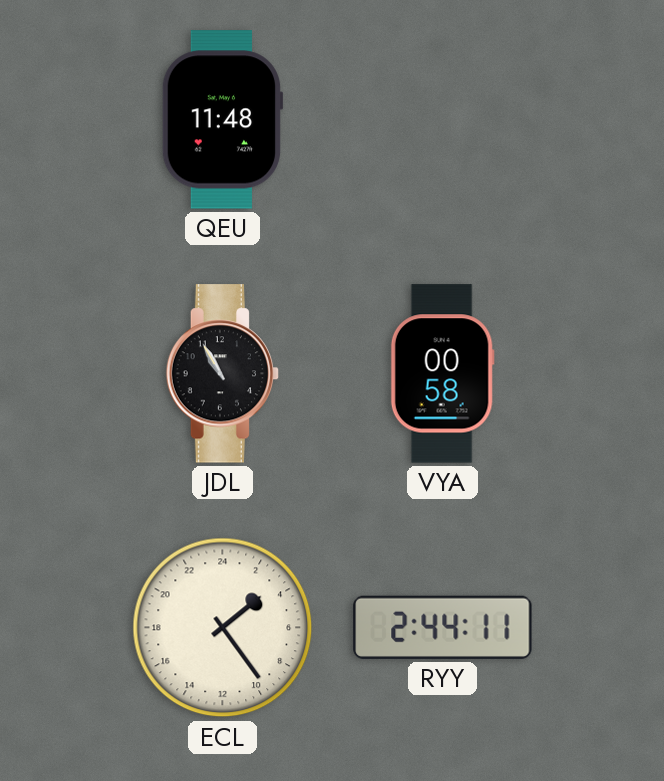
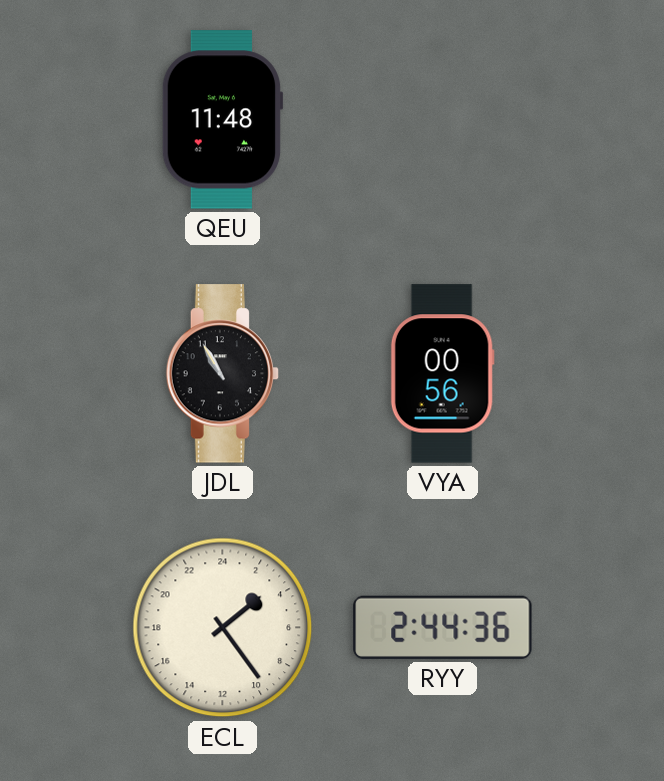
VYA: 00:58 -> 00:56
RYY: 2:44:11 -> 2:44:36
